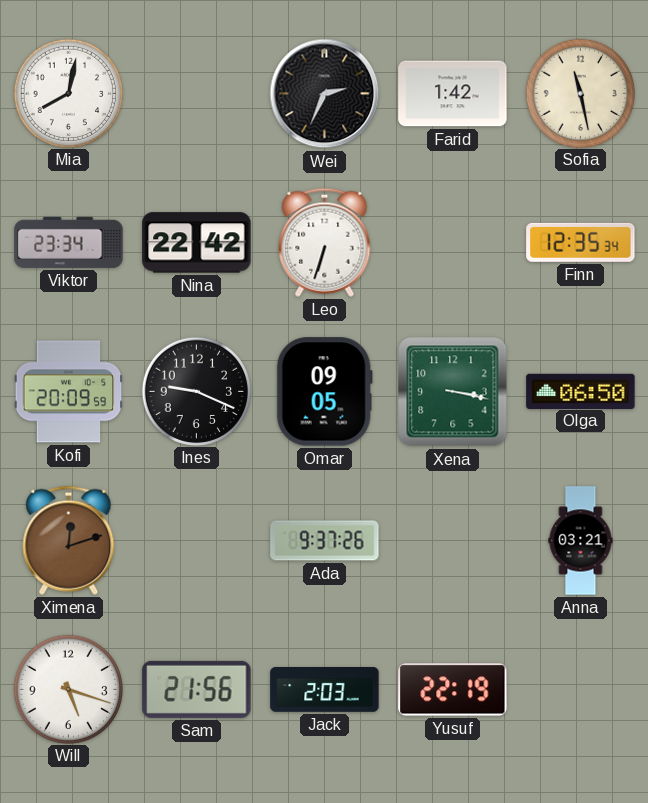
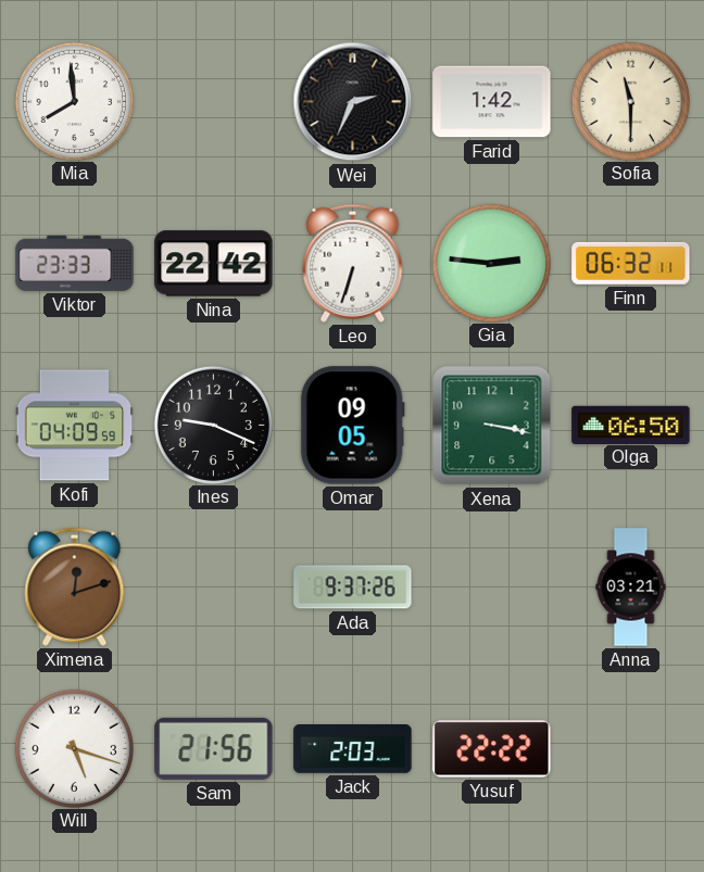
Mia: 8:02 -> 7:59
Sofia: 11:28 -> 11:30
Viktor: 23:34 -> 23:33
Gia: none -> 2:46
Finn: 12:35 -> 06:32
Kofi: 20:09 -> 04:09
Yusuf: 22:19 -> 22:22
